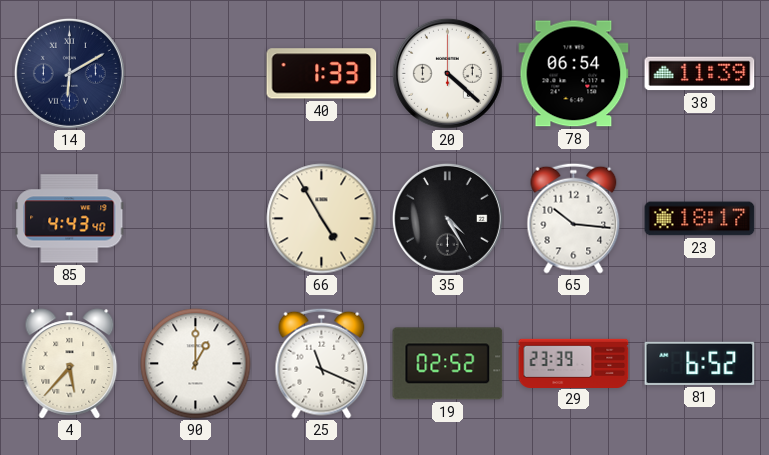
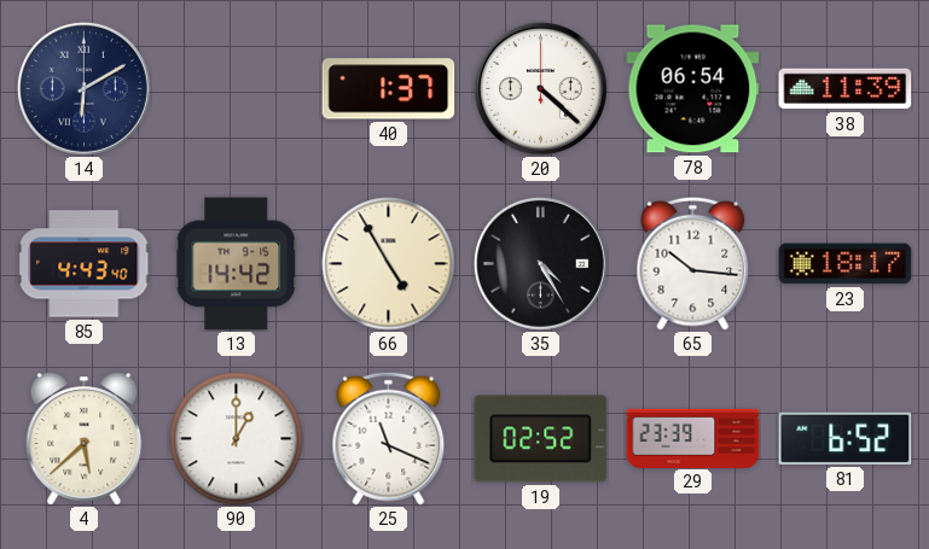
40: 1:33 -> 1:37
13: none -> 14:42
4: 5:37 -> 5:38
